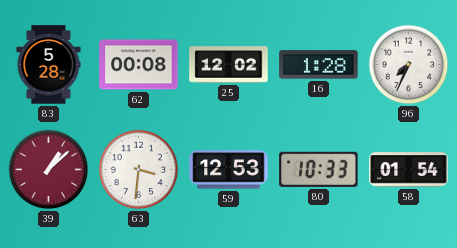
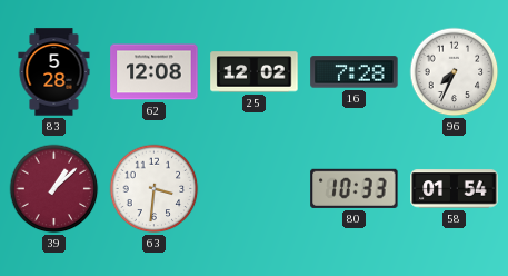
62: 00:08 -> 12:08
16: 1:28 -> 7:28
59: 12:53 -> none
